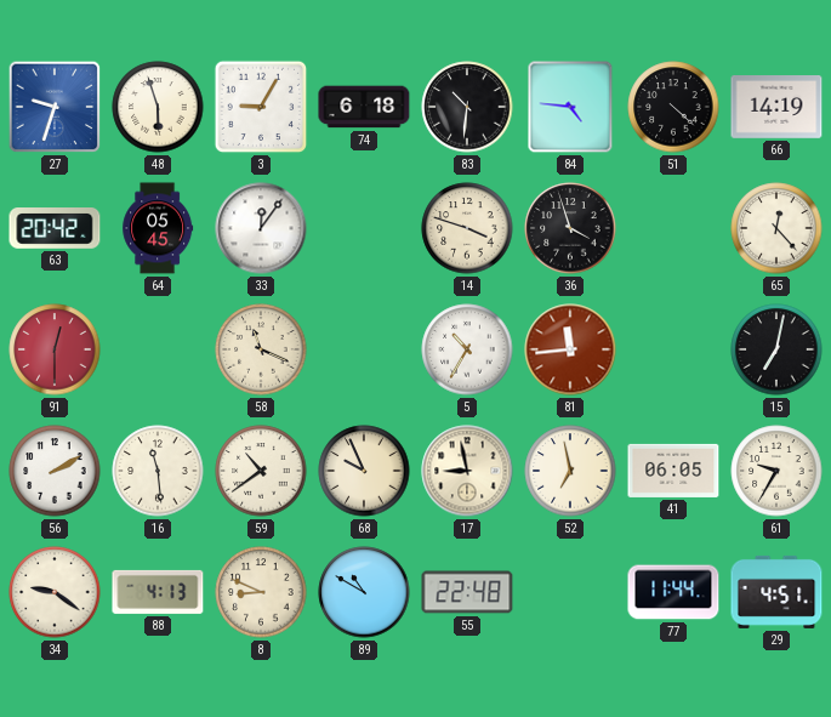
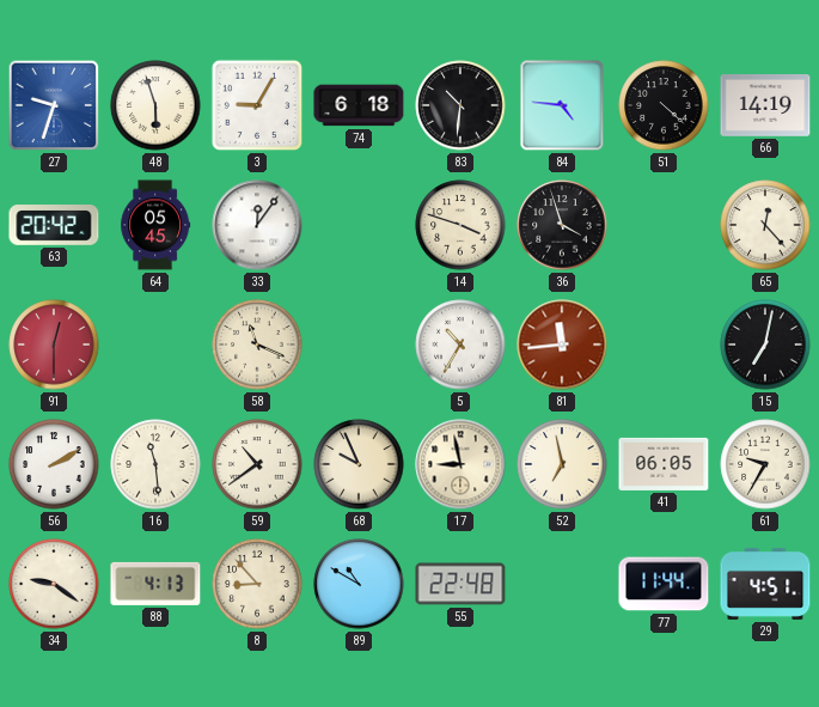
8: 8:49 -> 8:53
